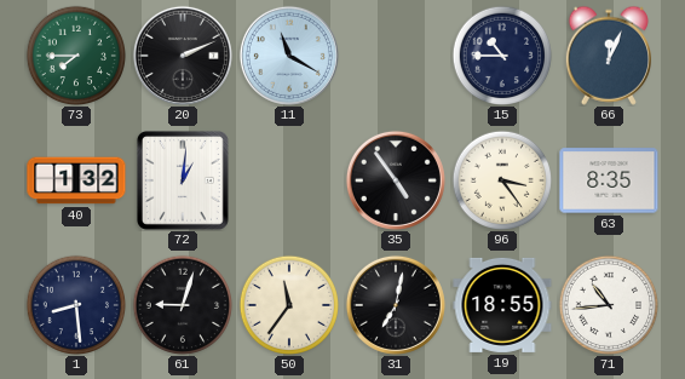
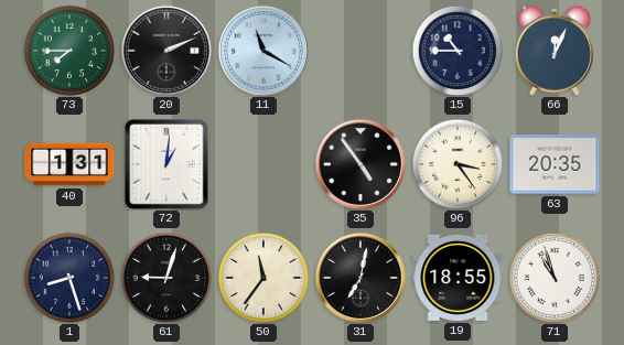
40: 1:32 -> 1:31
63: 8:35 -> 20:35
1: 8:29 -> 8:27
71: 10:44 -> 10:57
